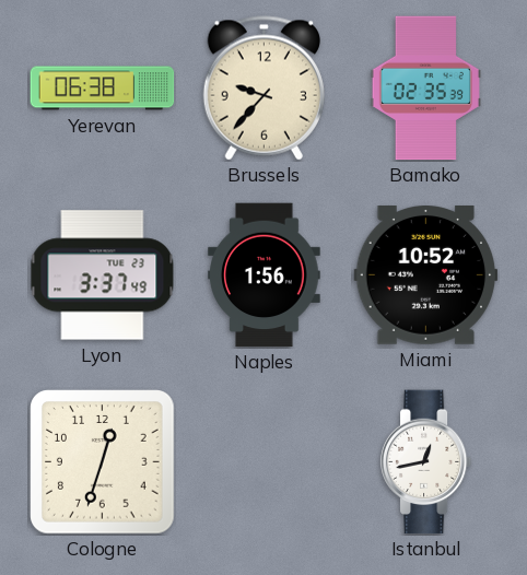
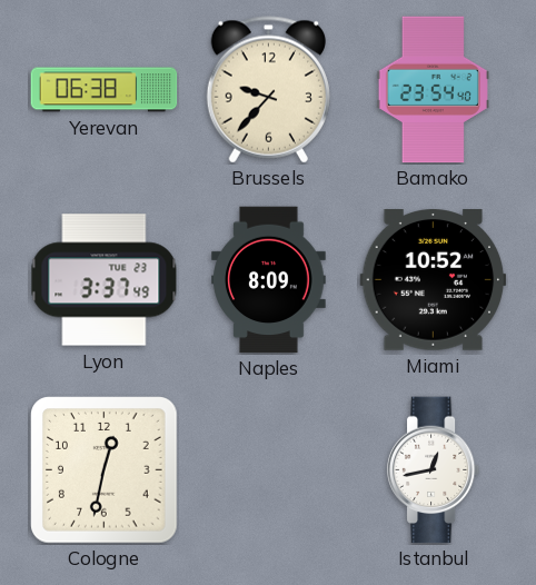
Bamako: 02:35 -> 23:54
Naples: 1:56 -> 8:09
Cologne: 12:33 -> 12:32
